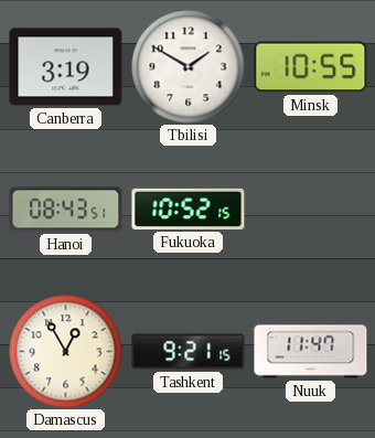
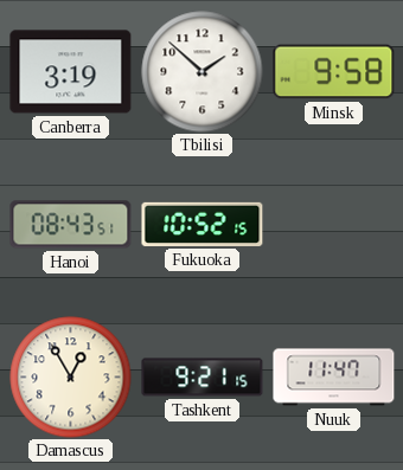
Tbilisi: 1:50 -> 1:52
Minsk: 10:55 -> 9:58
